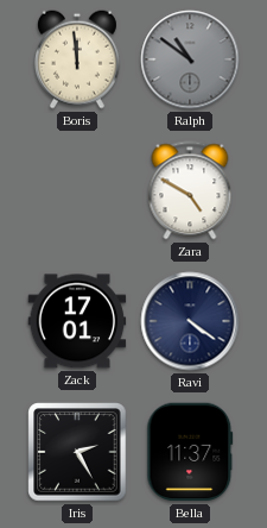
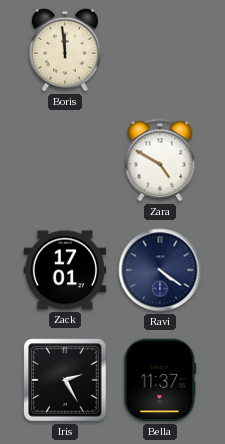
Ralph: 10:51 -> none
